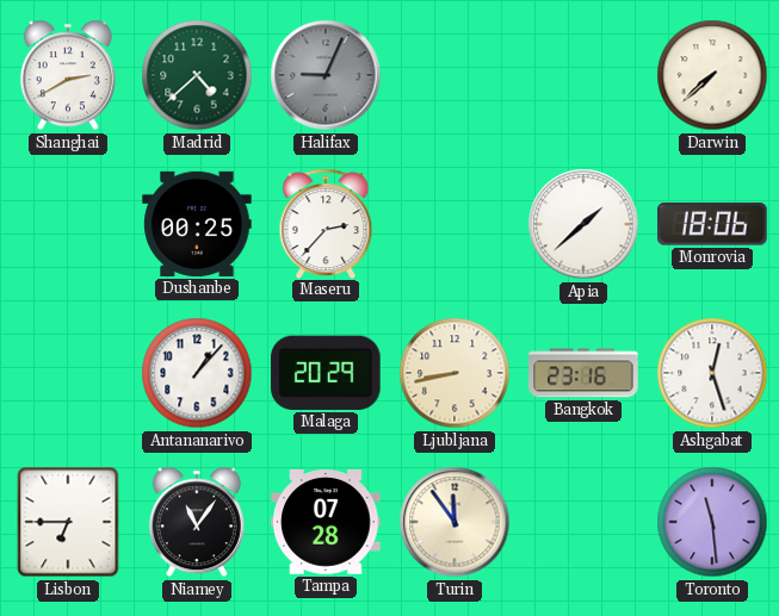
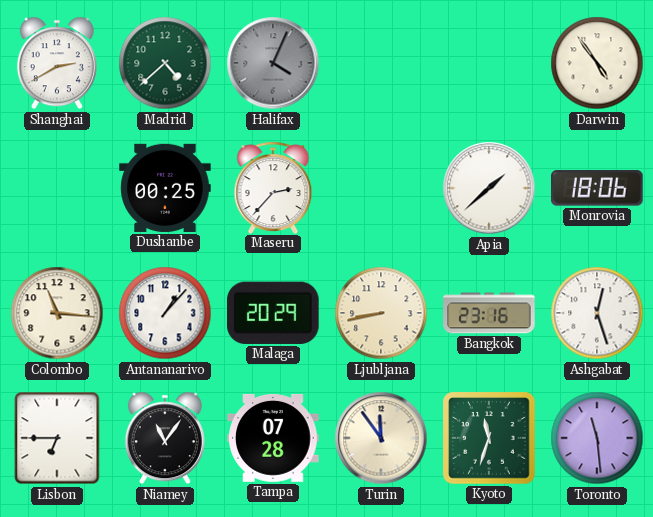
Halifax: 9:04 -> 4:04
Darwin: 7:38 -> 4:54
Colombo: none -> 11:16
Kyoto: none -> 11:33
